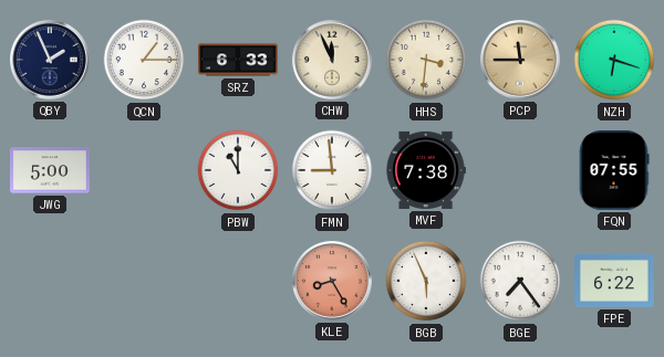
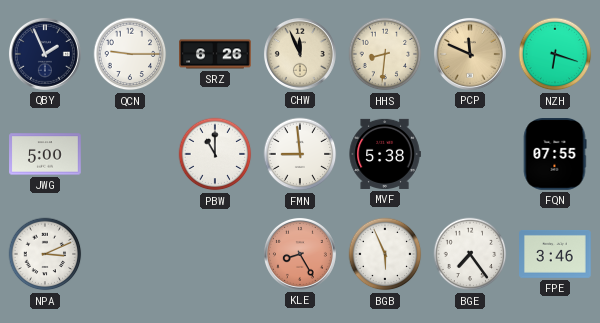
QCN: 1:15 -> 9:15
SRZ: 6:33 -> 6:26
HHS: 3:31 -> 8:31
PCP: 11:45 -> 11:49
MVF: 7:38 -> 5:38
NPA: none -> 3:11
FPE: 6:22 -> 3:46
